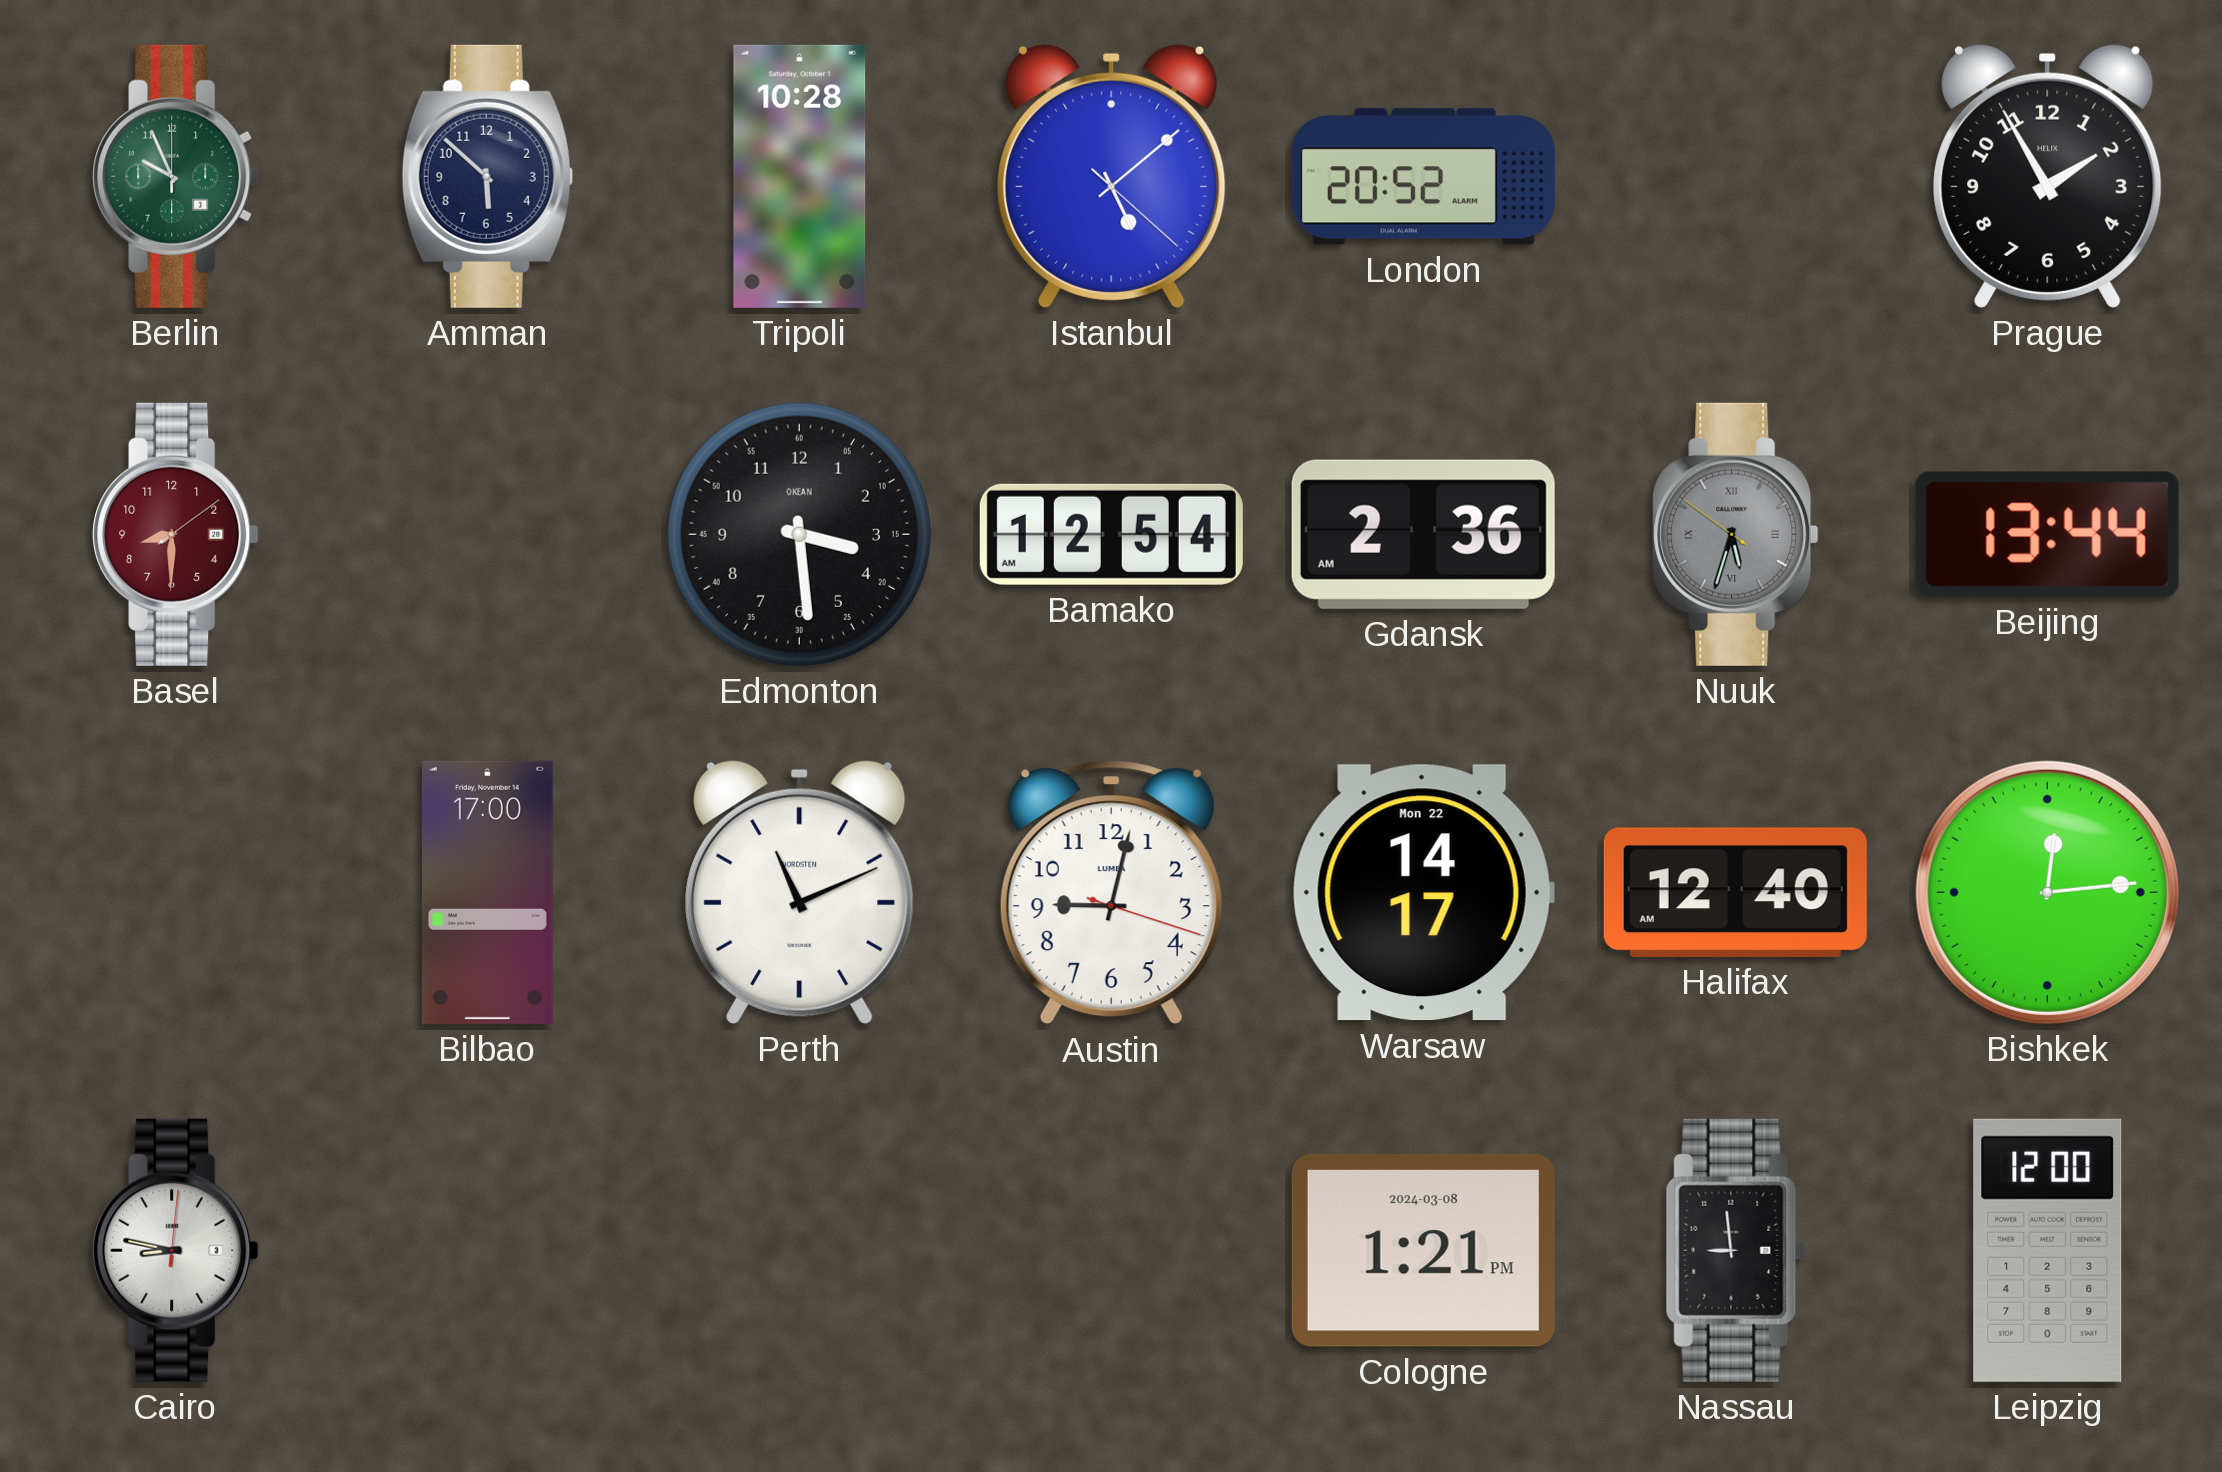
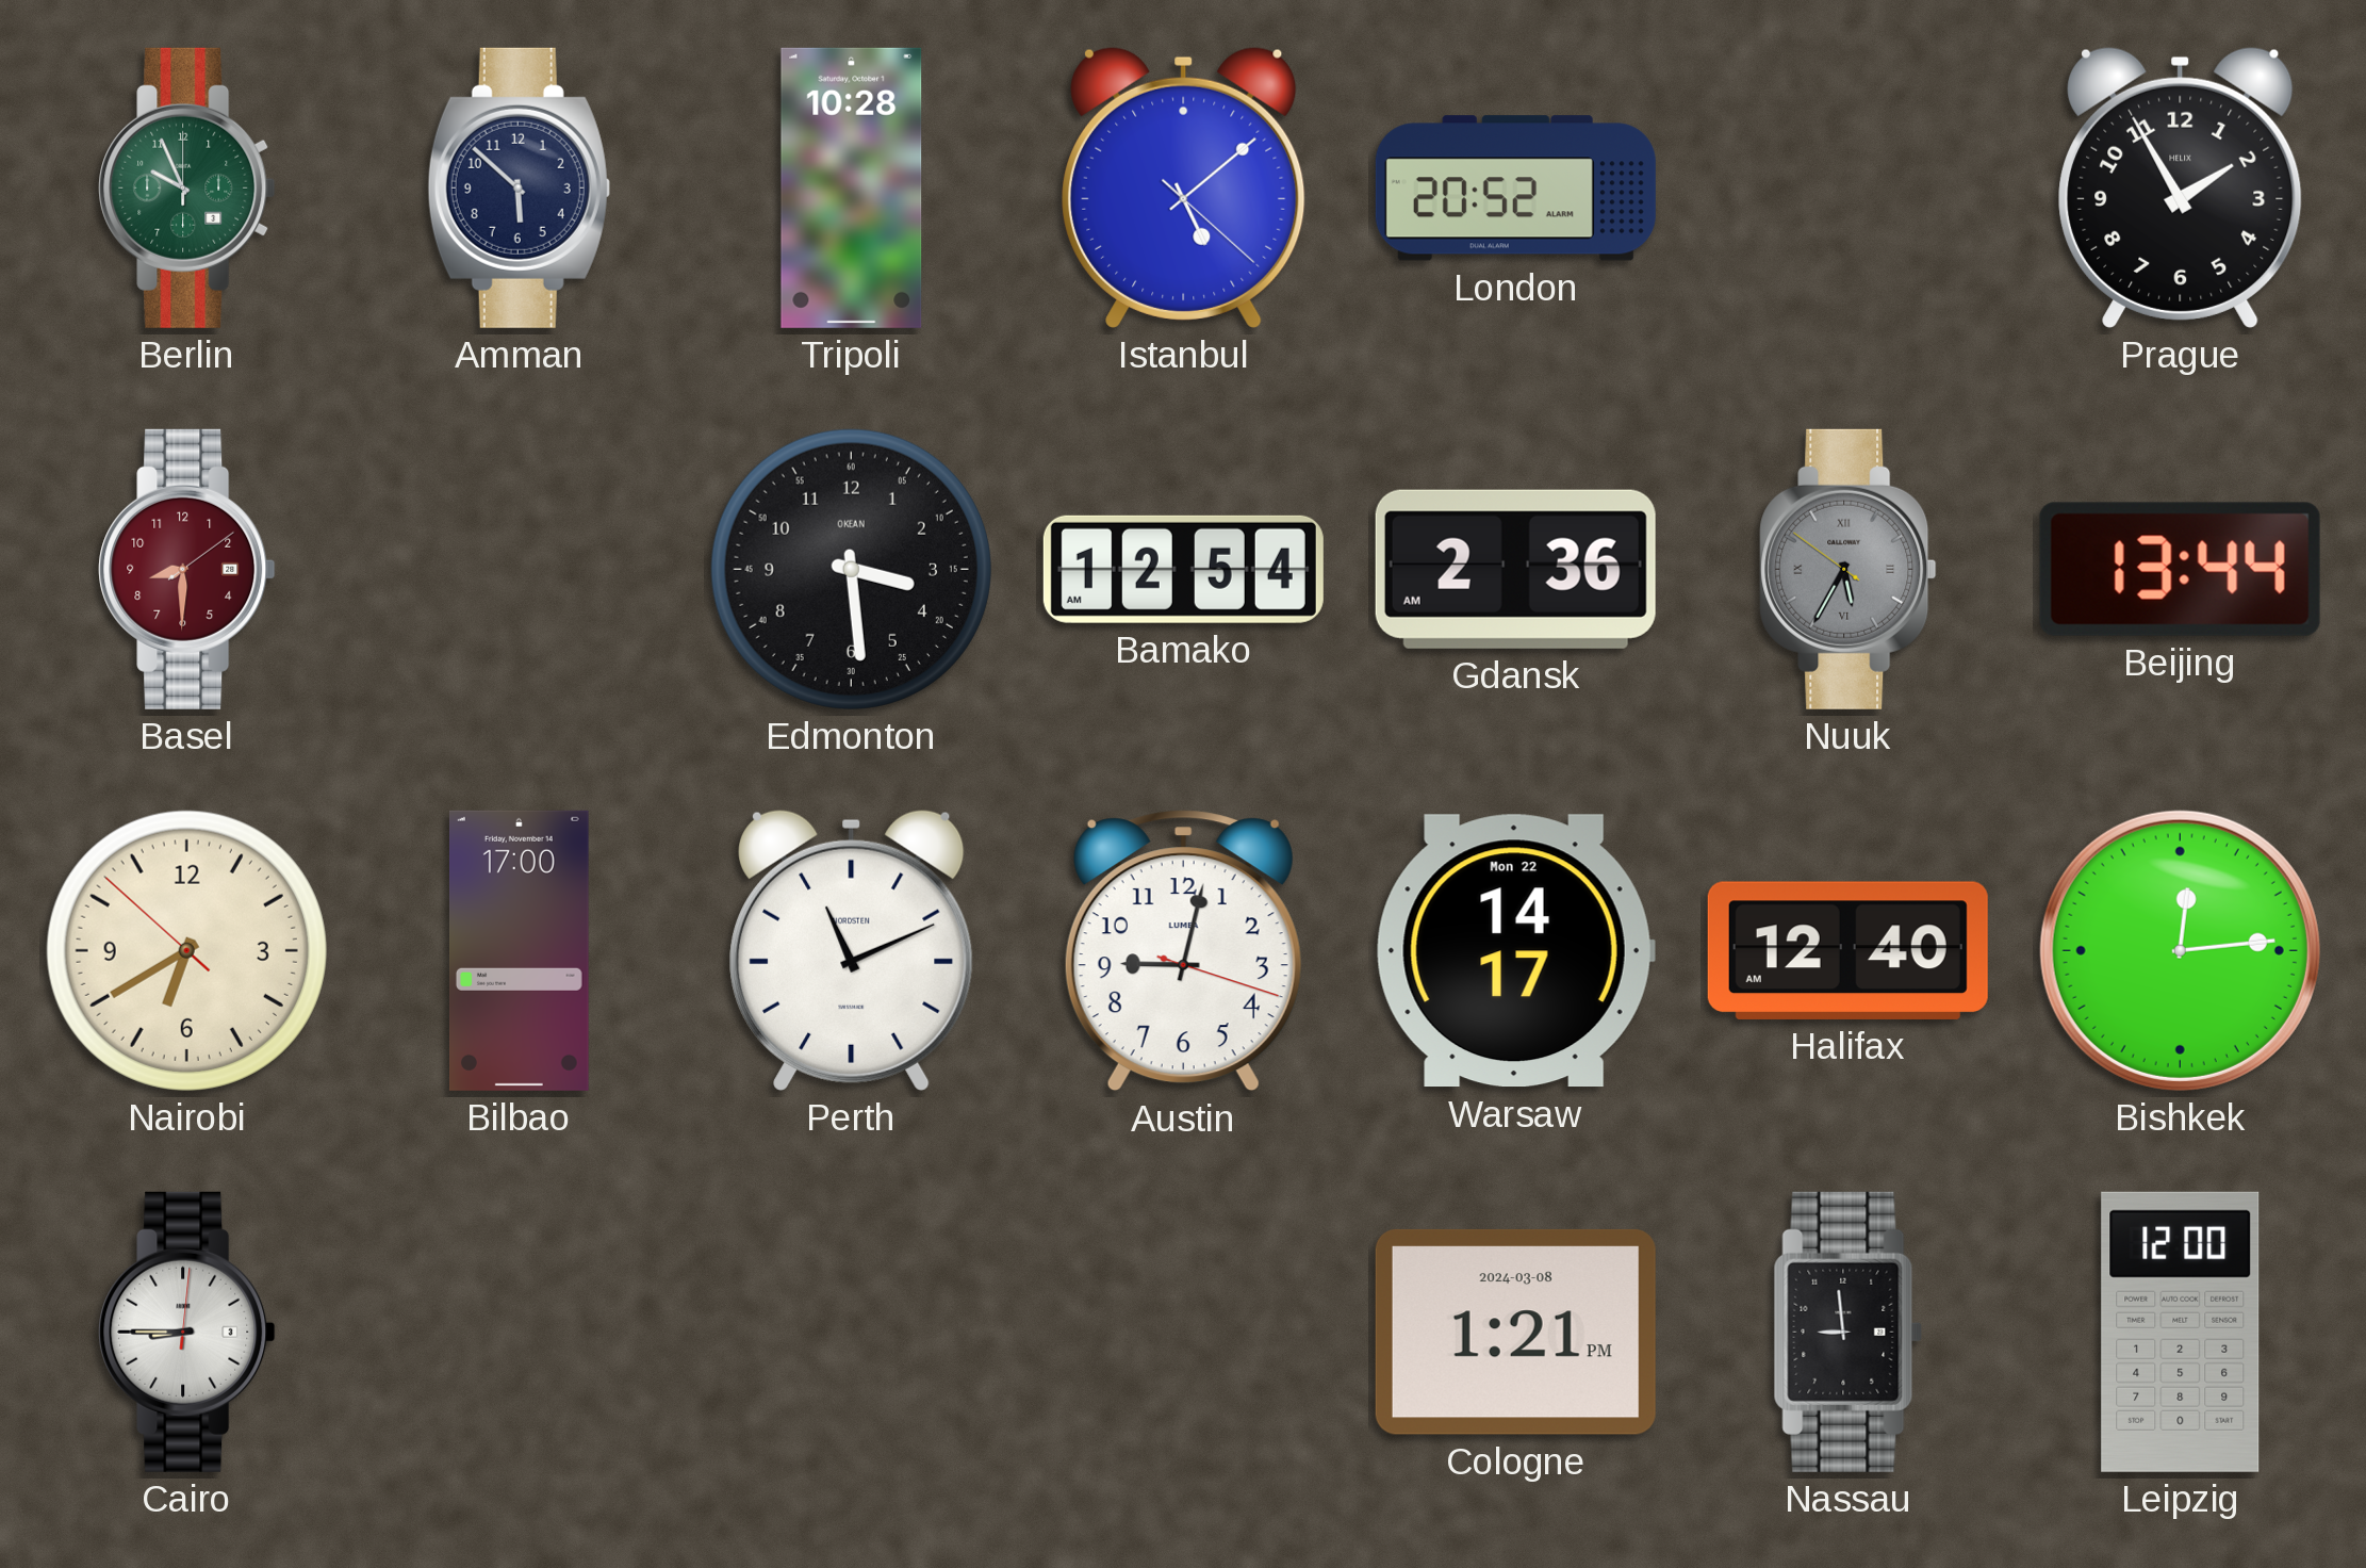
Nuuk: 5:32 -> 5:34
Nairobi: none -> 6:39
Cairo: 8:47 -> 8:45
